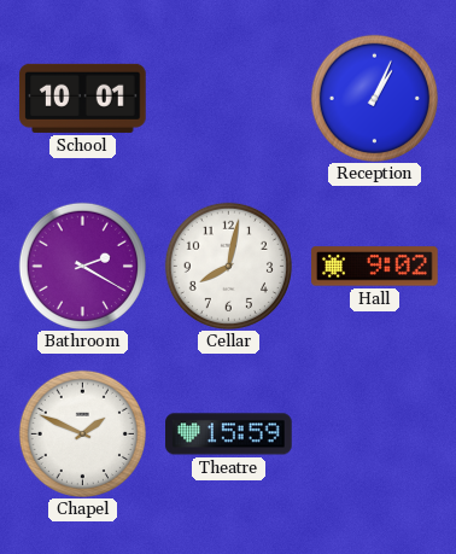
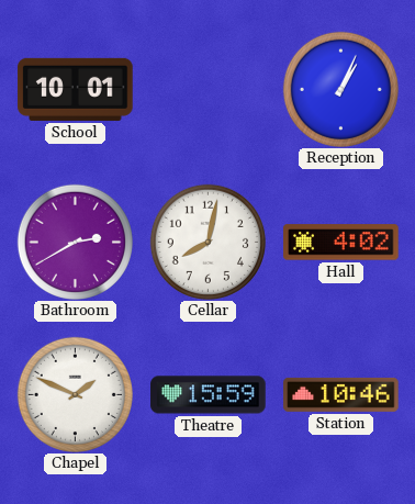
Bathroom: 2:20 -> 2:40
Hall: 9:02 -> 4:02
Station: none -> 10:46
